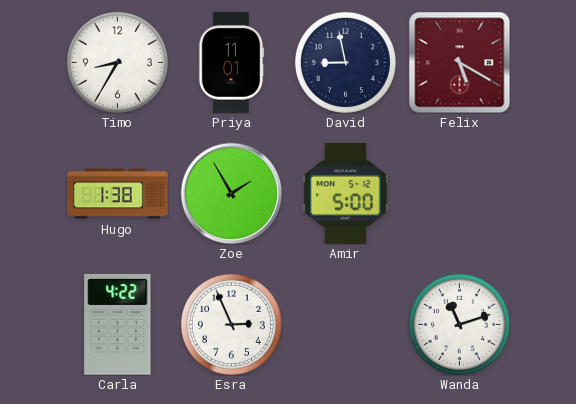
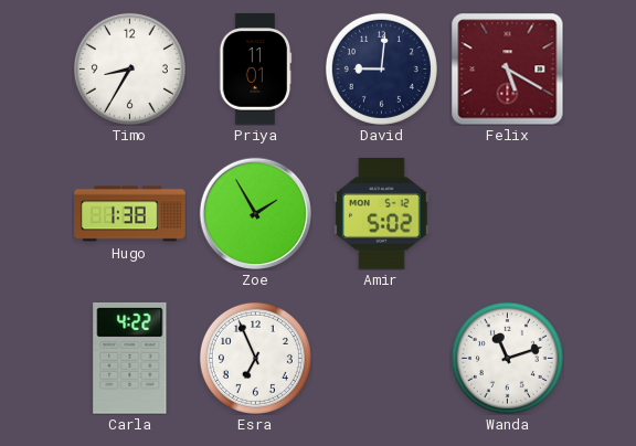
David: 8:58 -> 9:01
Amir: 5:00 -> 5:02
Esra: 2:56 -> 6:56
